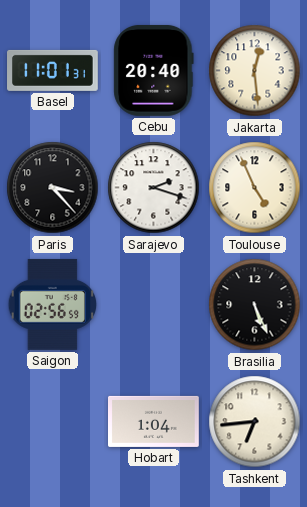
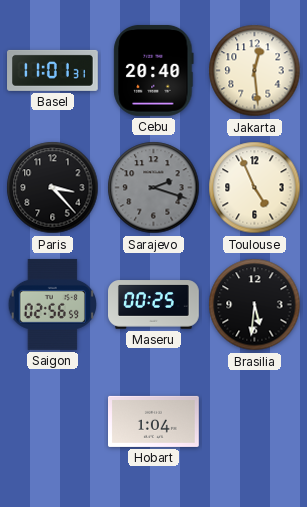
Sarajevo dial: white -> grey
Maseru: none -> 00:25
Brasilia: 5:26 -> 5:31
Tashkent: 6:44 -> none
